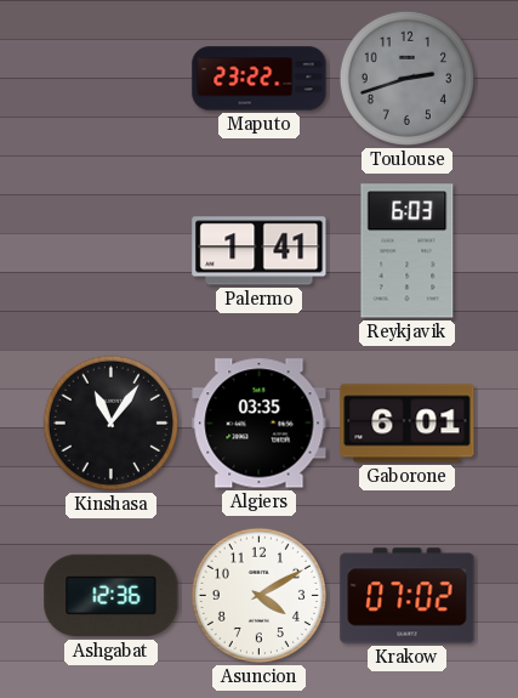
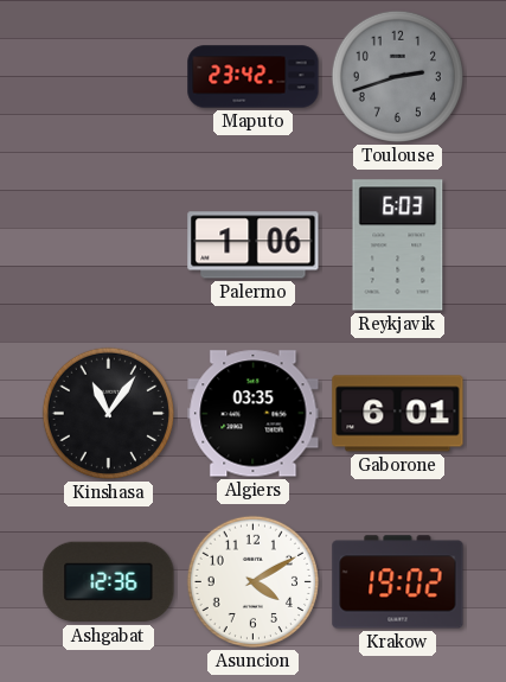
Maputo: 23:22 -> 23:42
Palermo: 1:41 -> 1:06
Krakow: 07:02 -> 19:02
